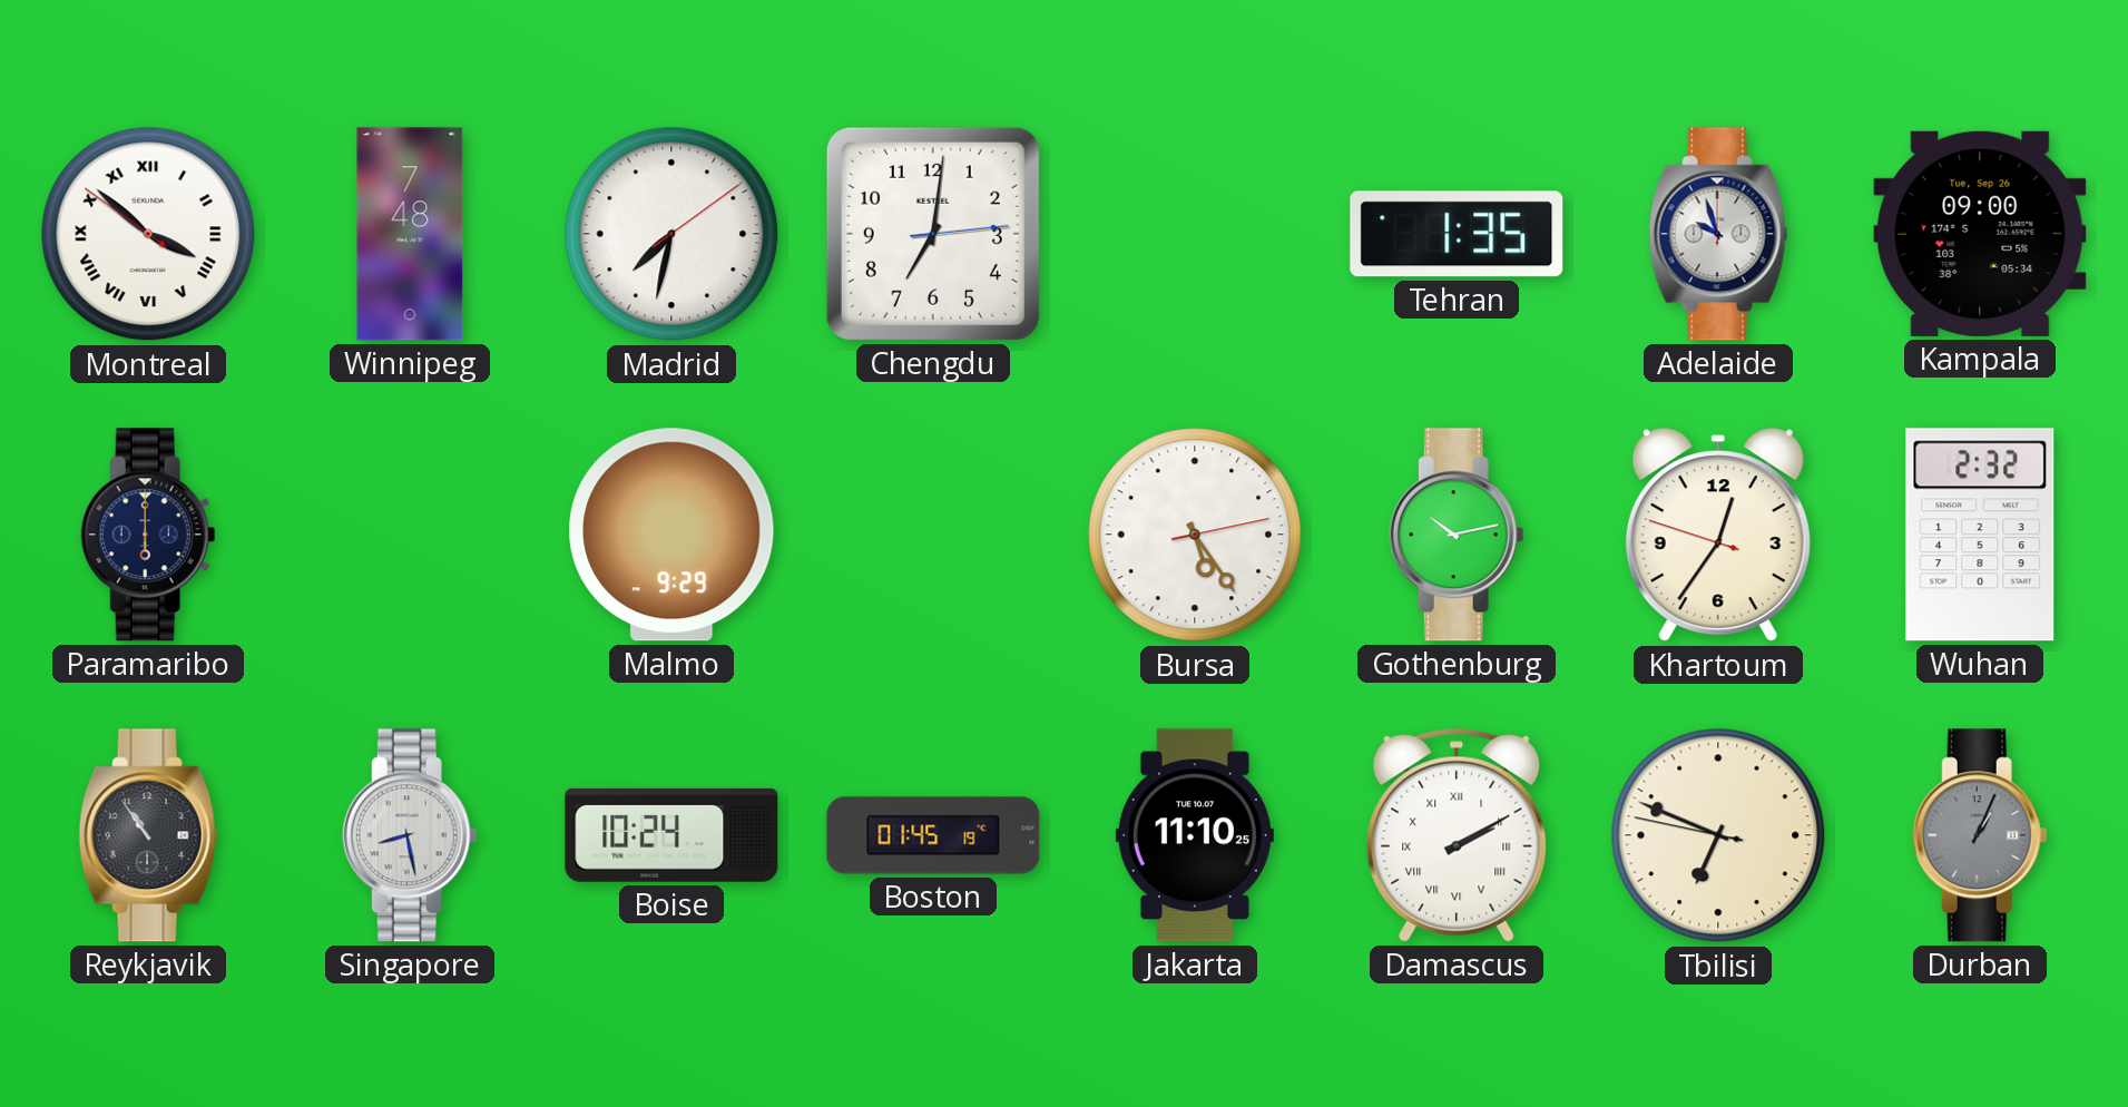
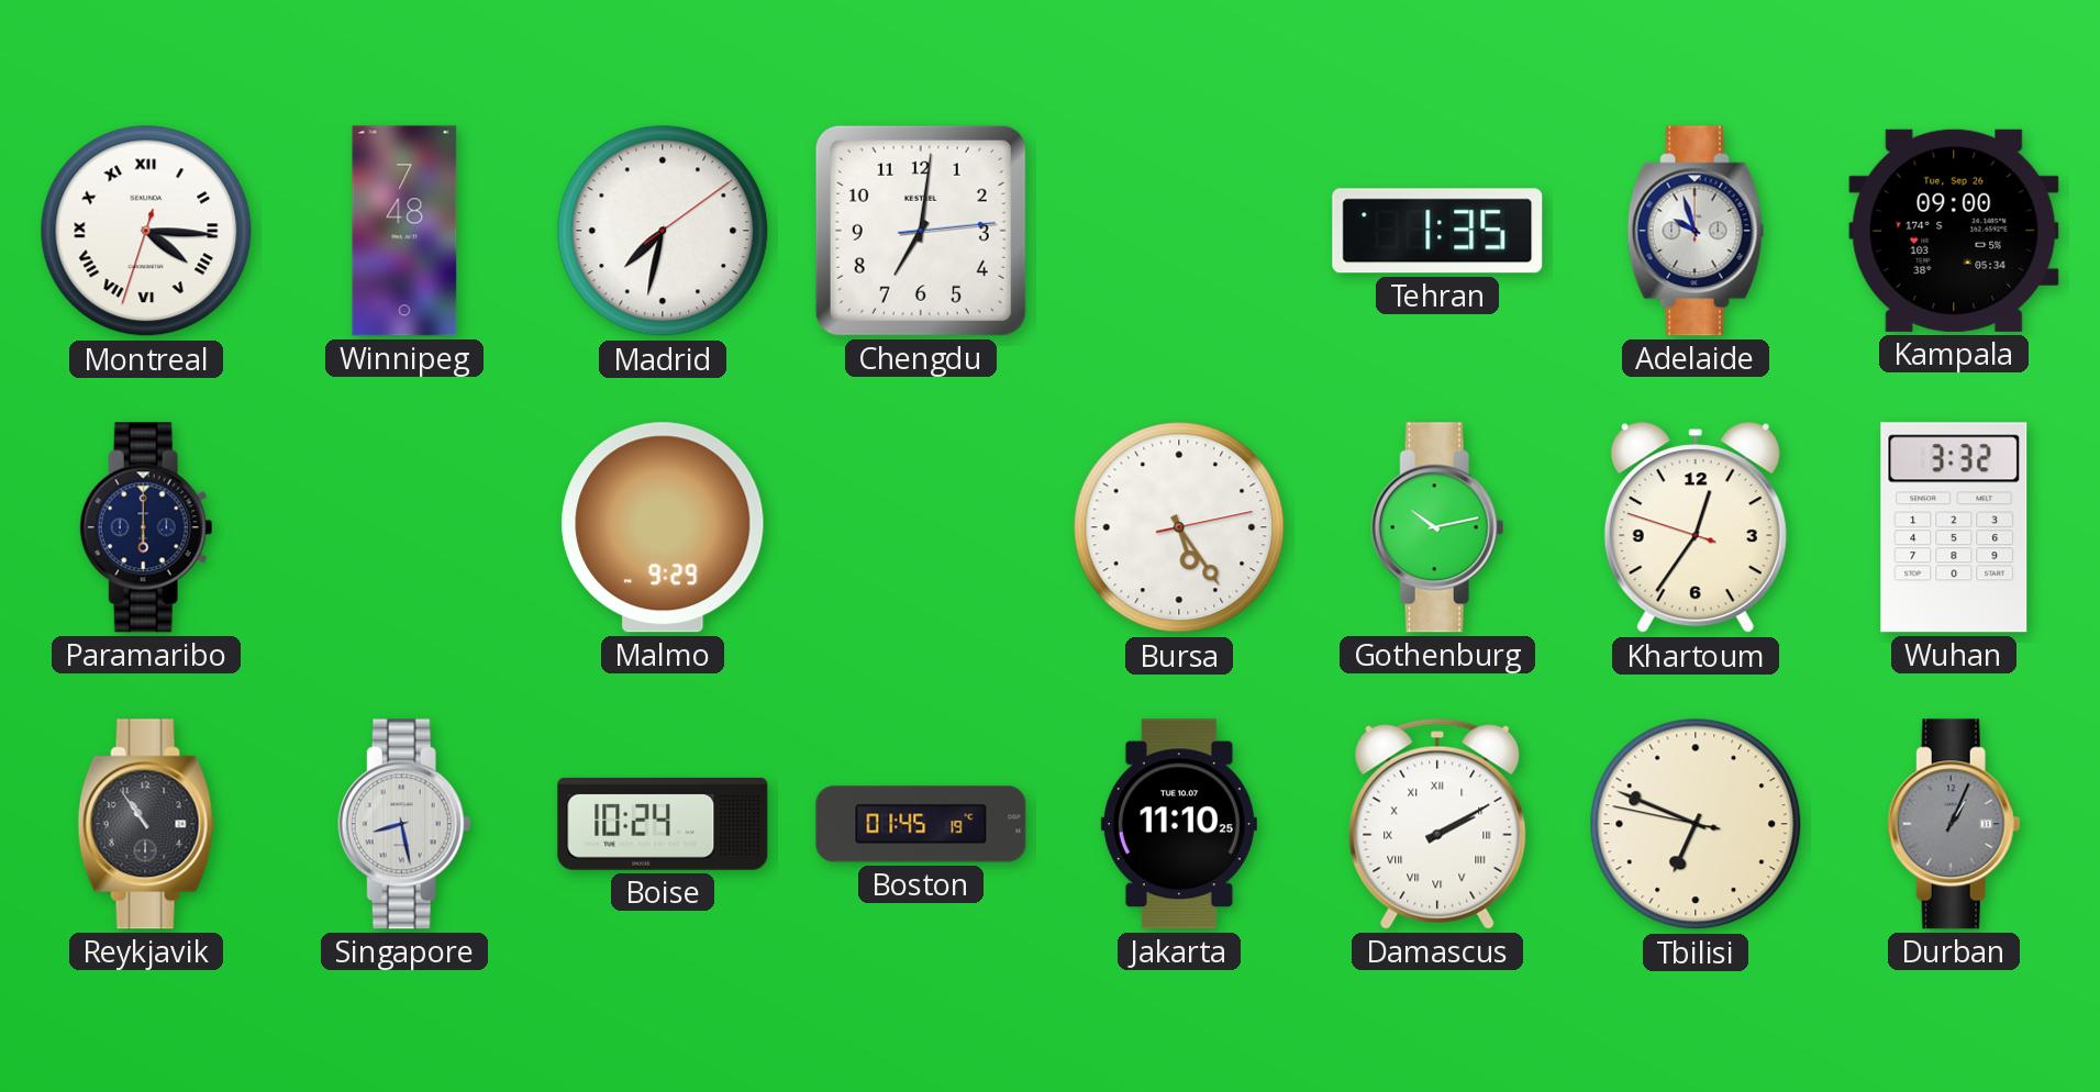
Montreal: 3:51 -> 4:15
Wuhan: 2:32 -> 3:32
